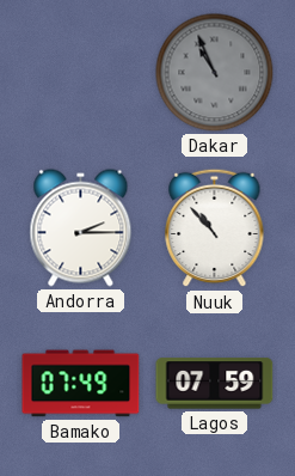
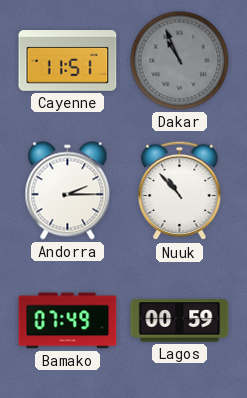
Cayenne: none -> 11:51
Lagos: 07:59 -> 00:59
